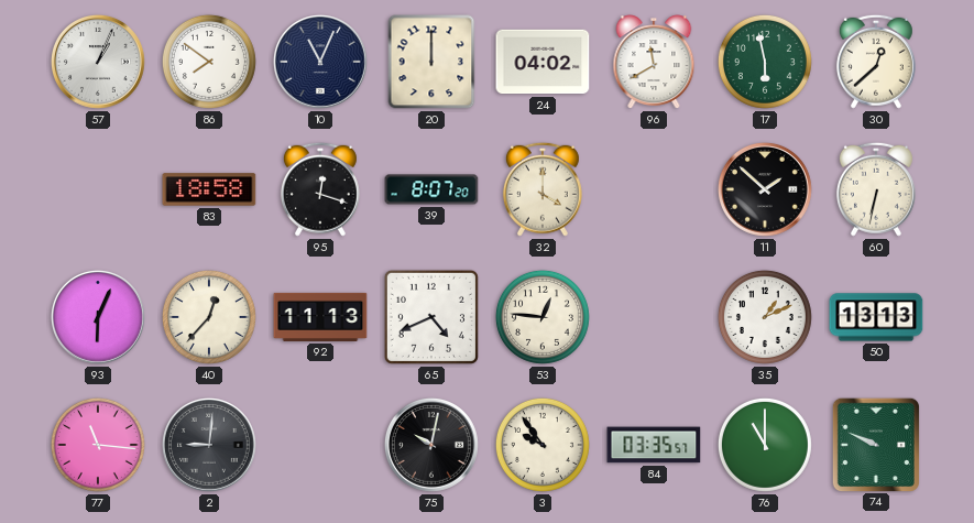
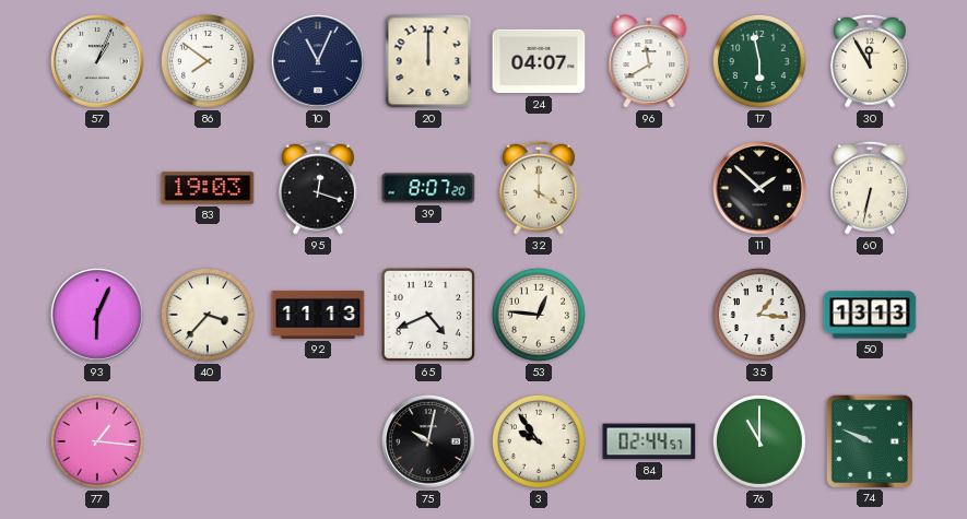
24: 04:02 -> 04:07
30: 12:38 -> 11:55
83: 18:58 -> 19:03
40: 12:37 -> 3:37
35: 1:11 -> 1:16
77: 11:16 -> 1:16
2: 9:01 -> none
84: 03:35 -> 02:44
